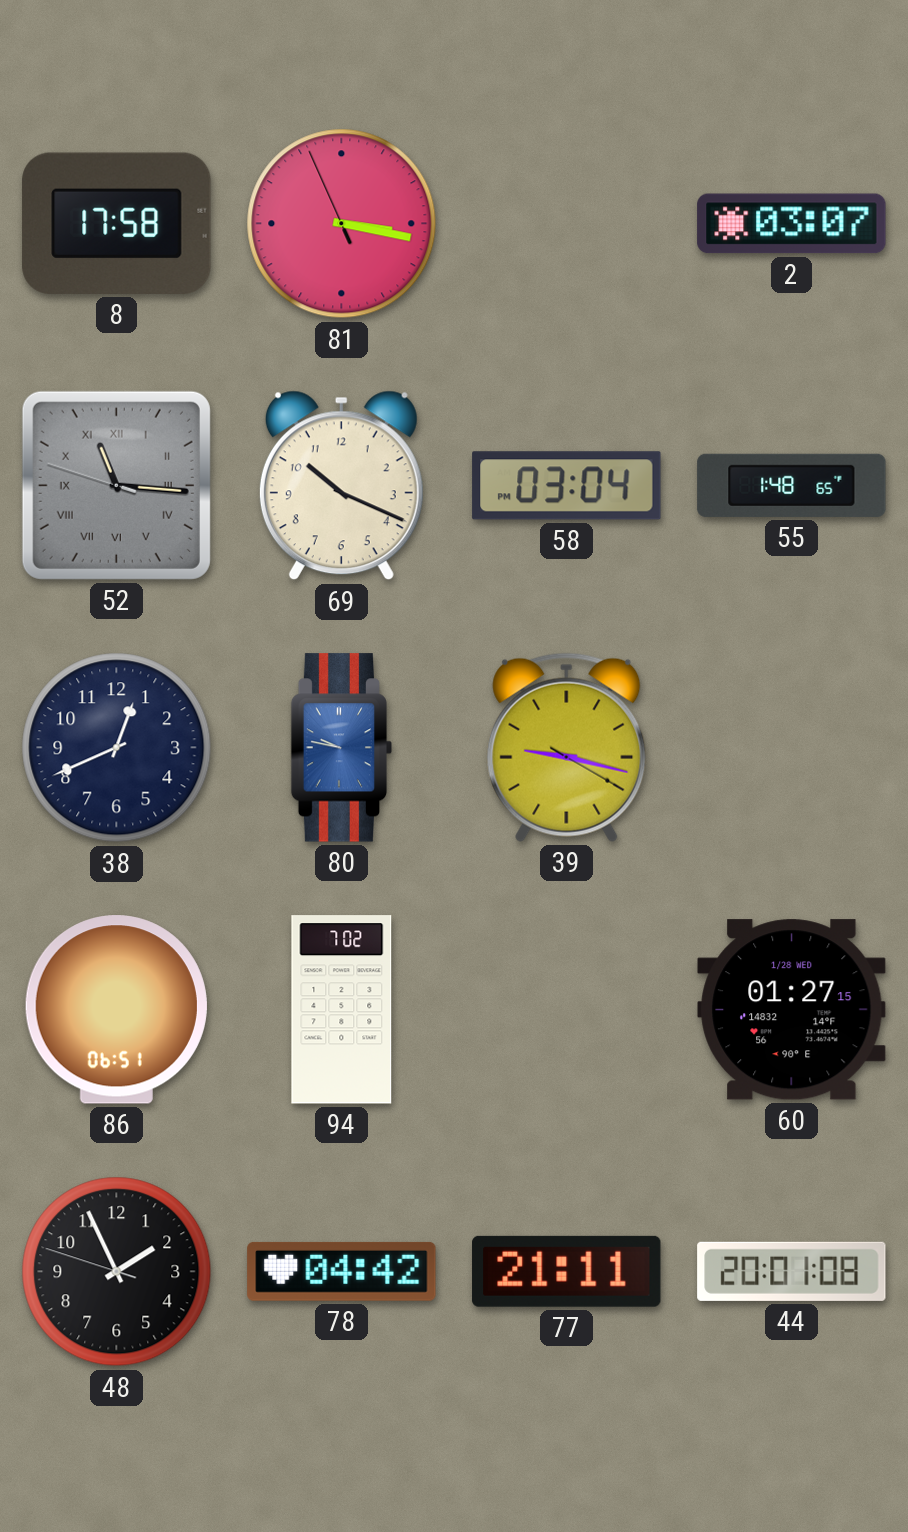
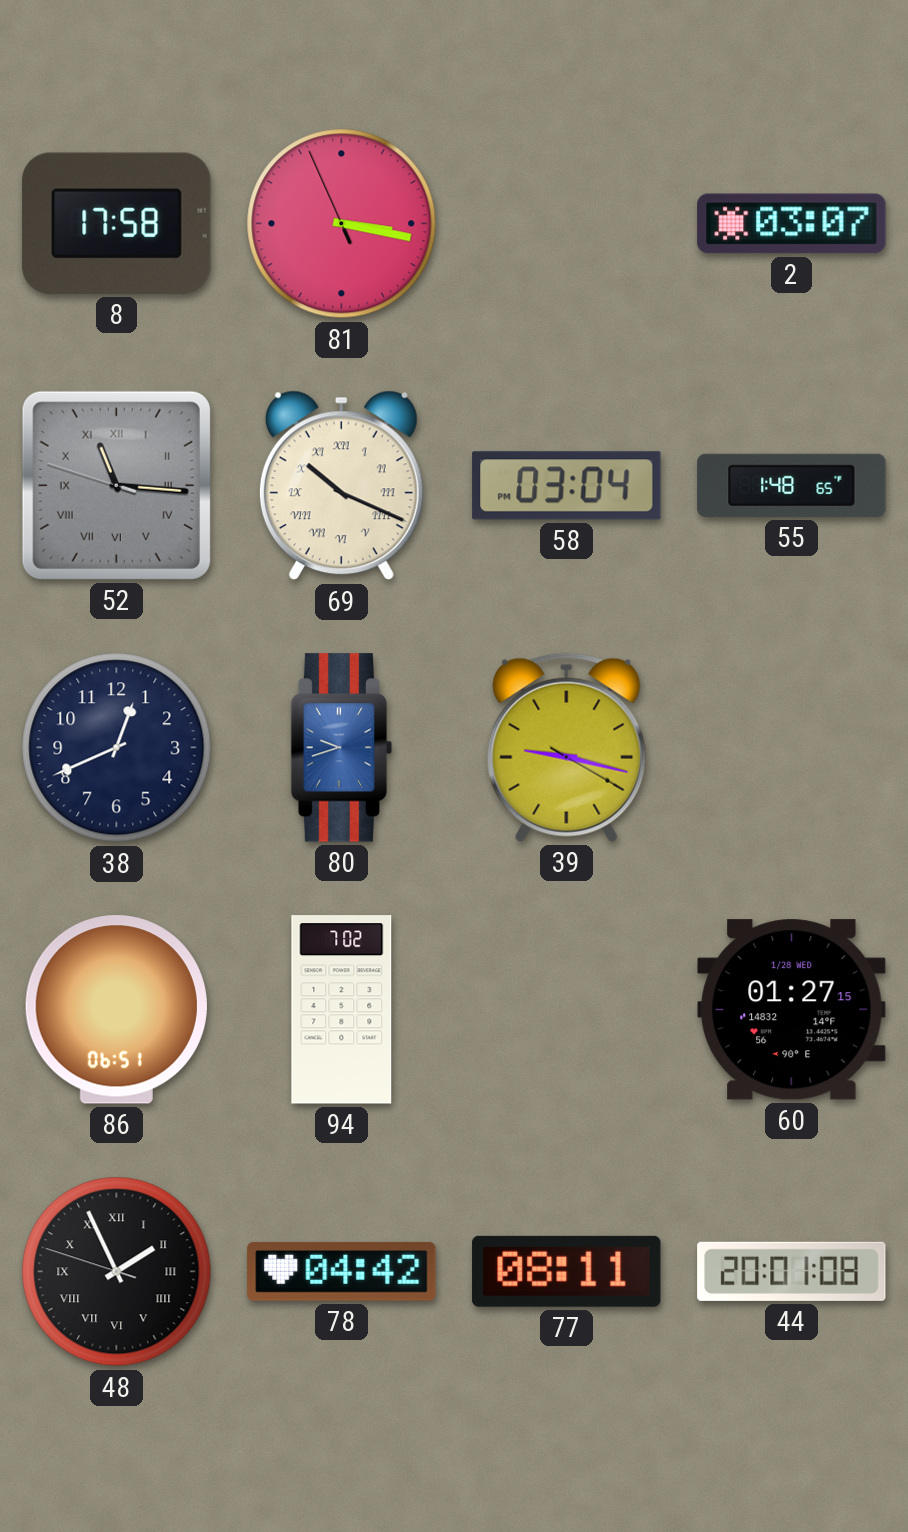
69 numerals: Arabic -> Roman
80: 9:47 -> 9:42
48 numerals: Arabic -> Roman
77: 21:11 -> 08:11
